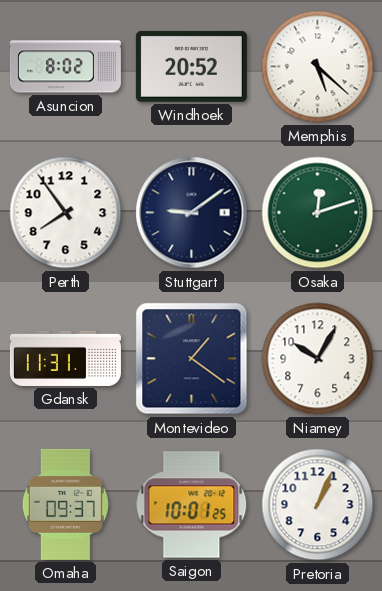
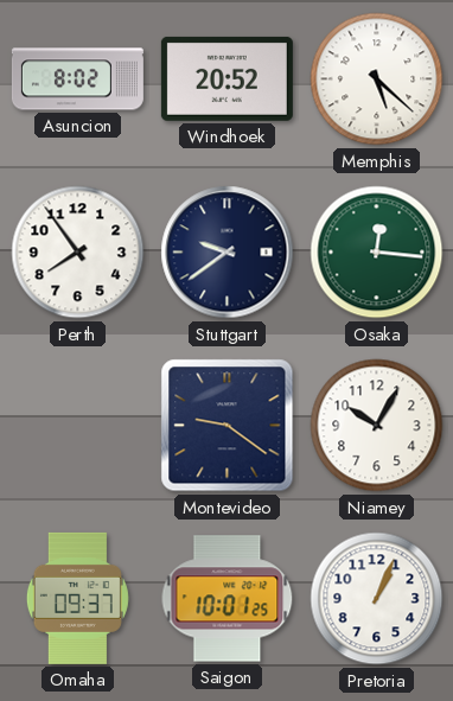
Stuttgart: 9:09 -> 9:39
Osaka: 12:12 -> 12:16
Gdansk: 11:31 -> none
Montevideo: 1:21 -> 9:21
